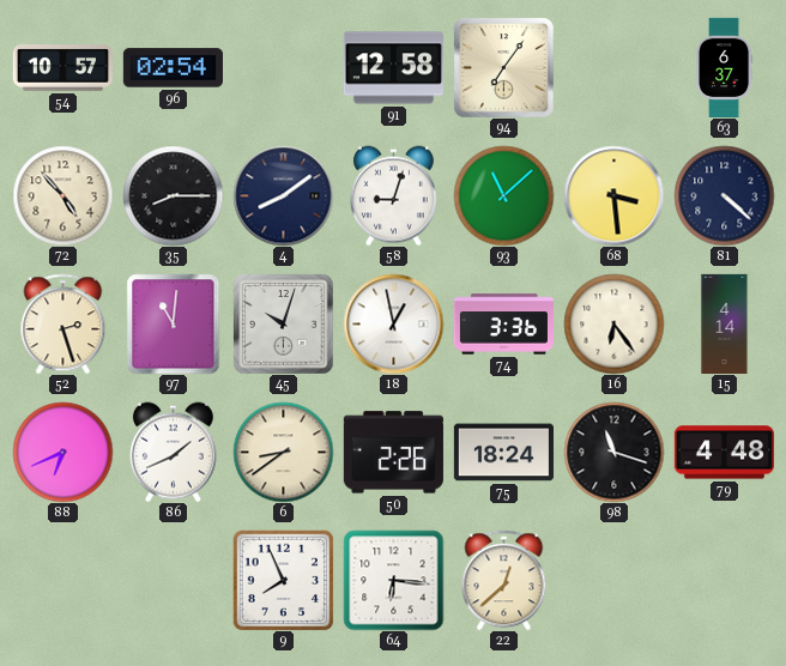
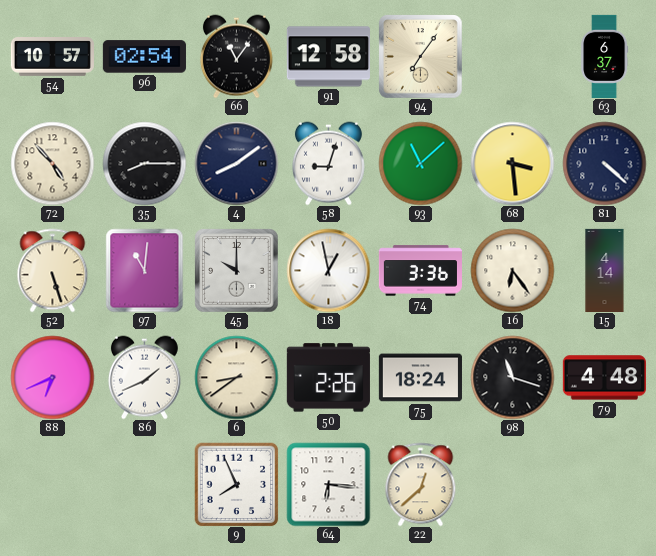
66: none -> 11:06
52: 2:27 -> 5:27
45: 10:03 -> 10:00
